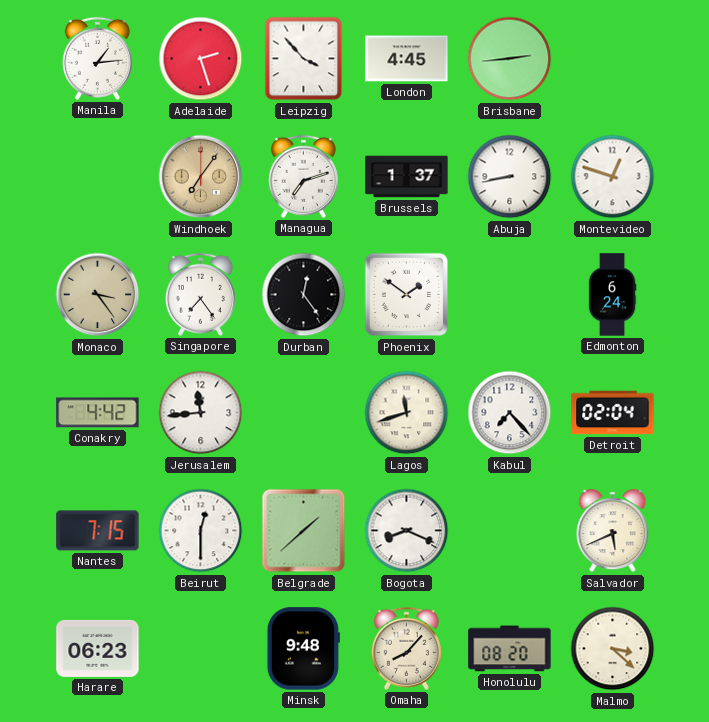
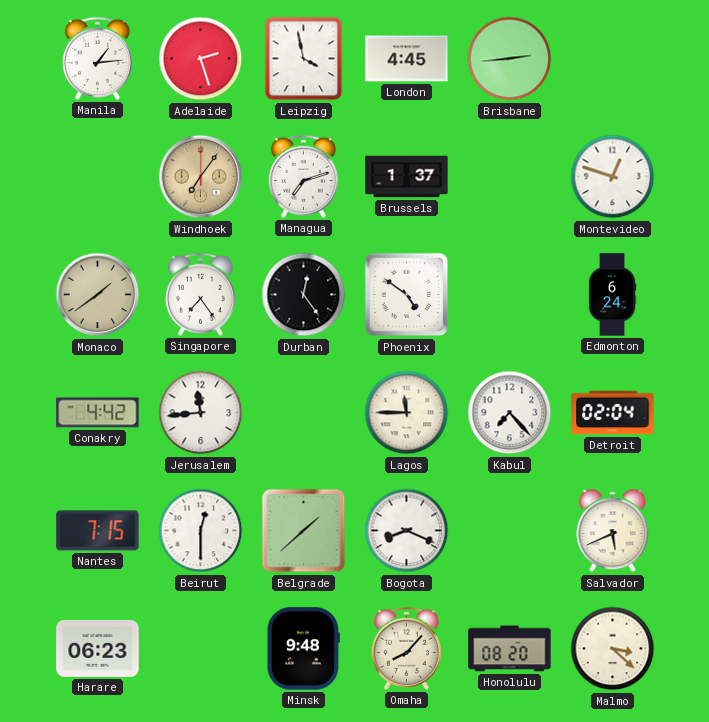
Leipzig: 3:53 -> 3:58
Abuja: 8:43 -> none
Monaco: 3:24 -> 1:39
Phoenix: 1:51 -> 4:51
Lagos: 11:42 -> 11:45
